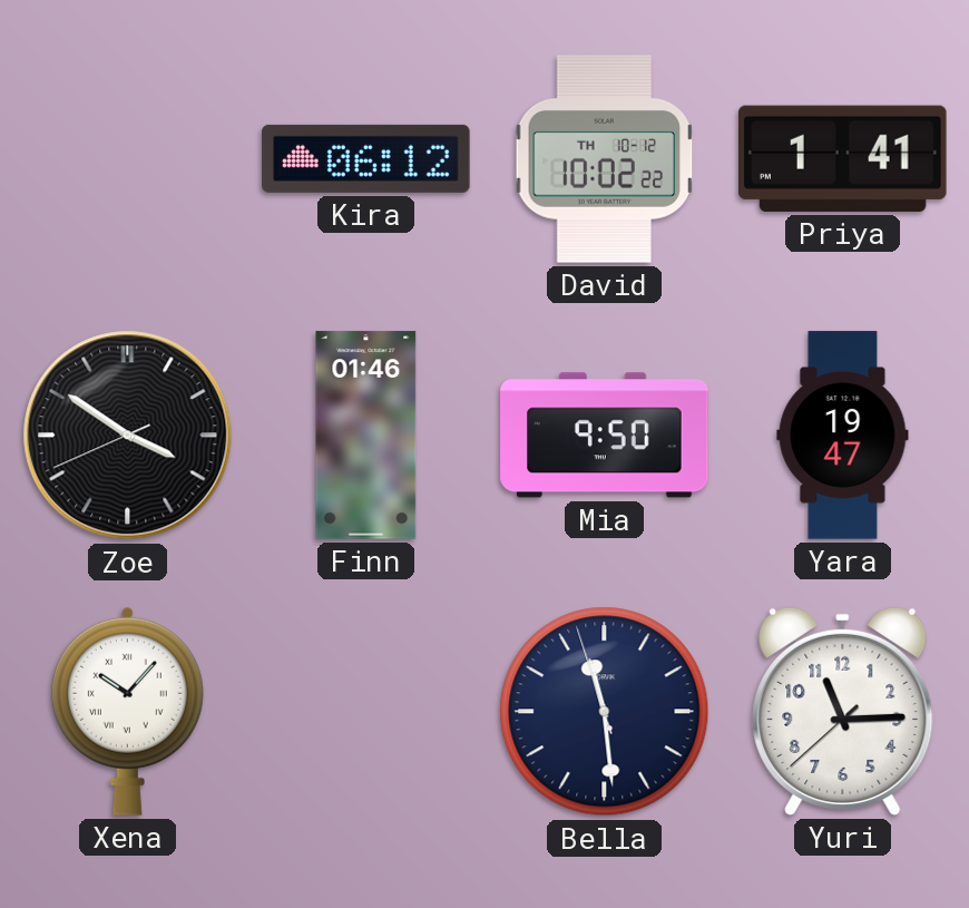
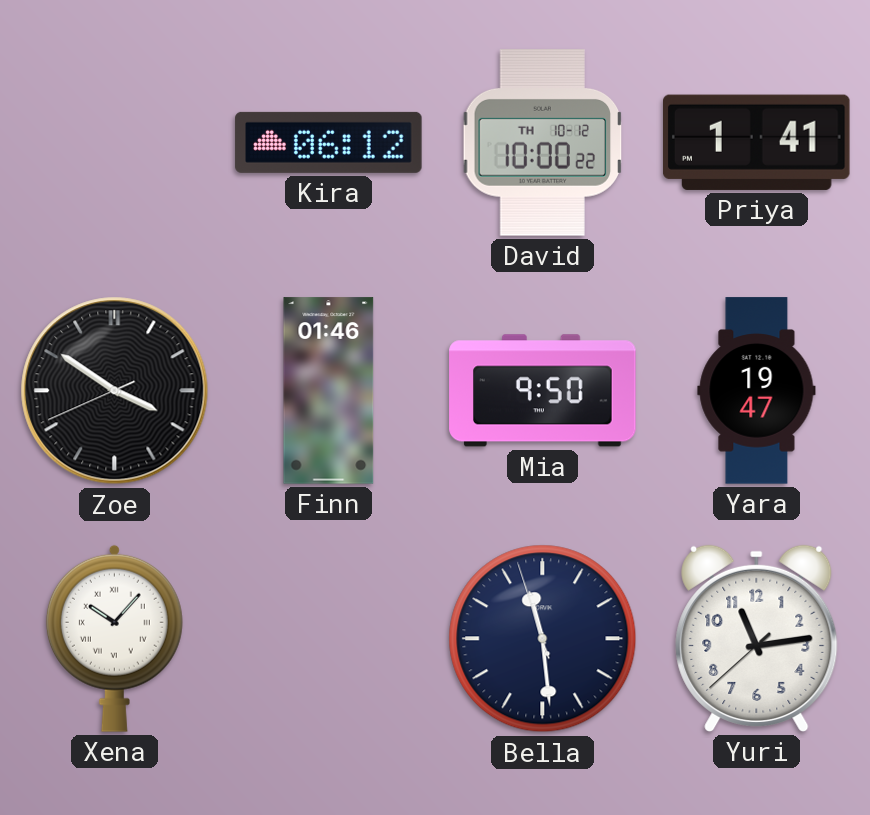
David: 10:02 -> 10:00
Yuri: 11:14 -> 11:13
